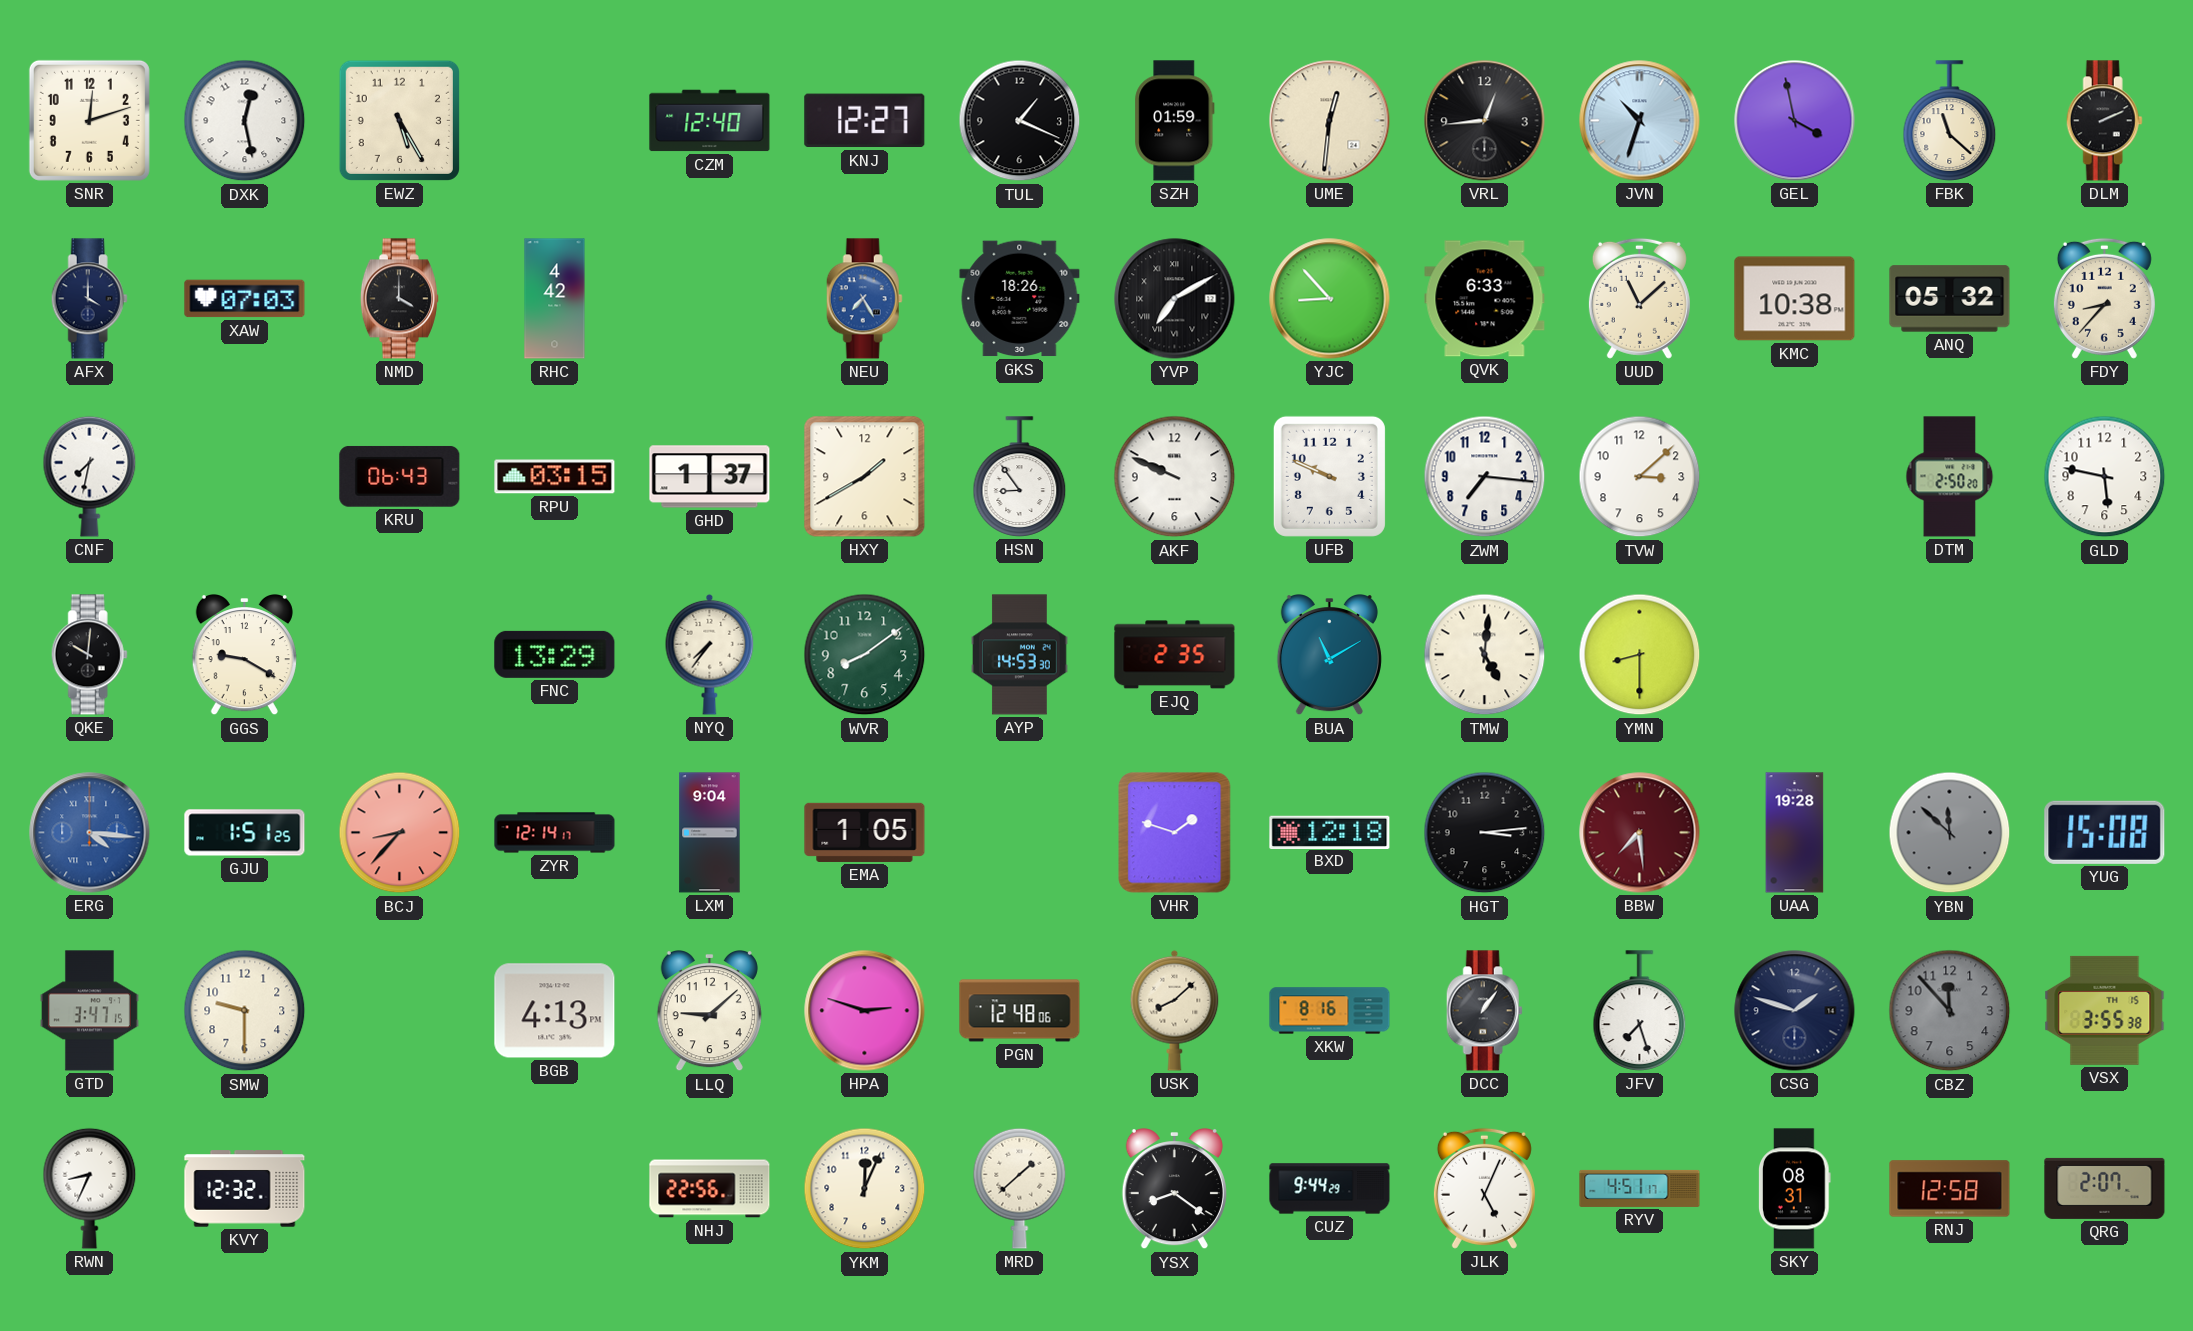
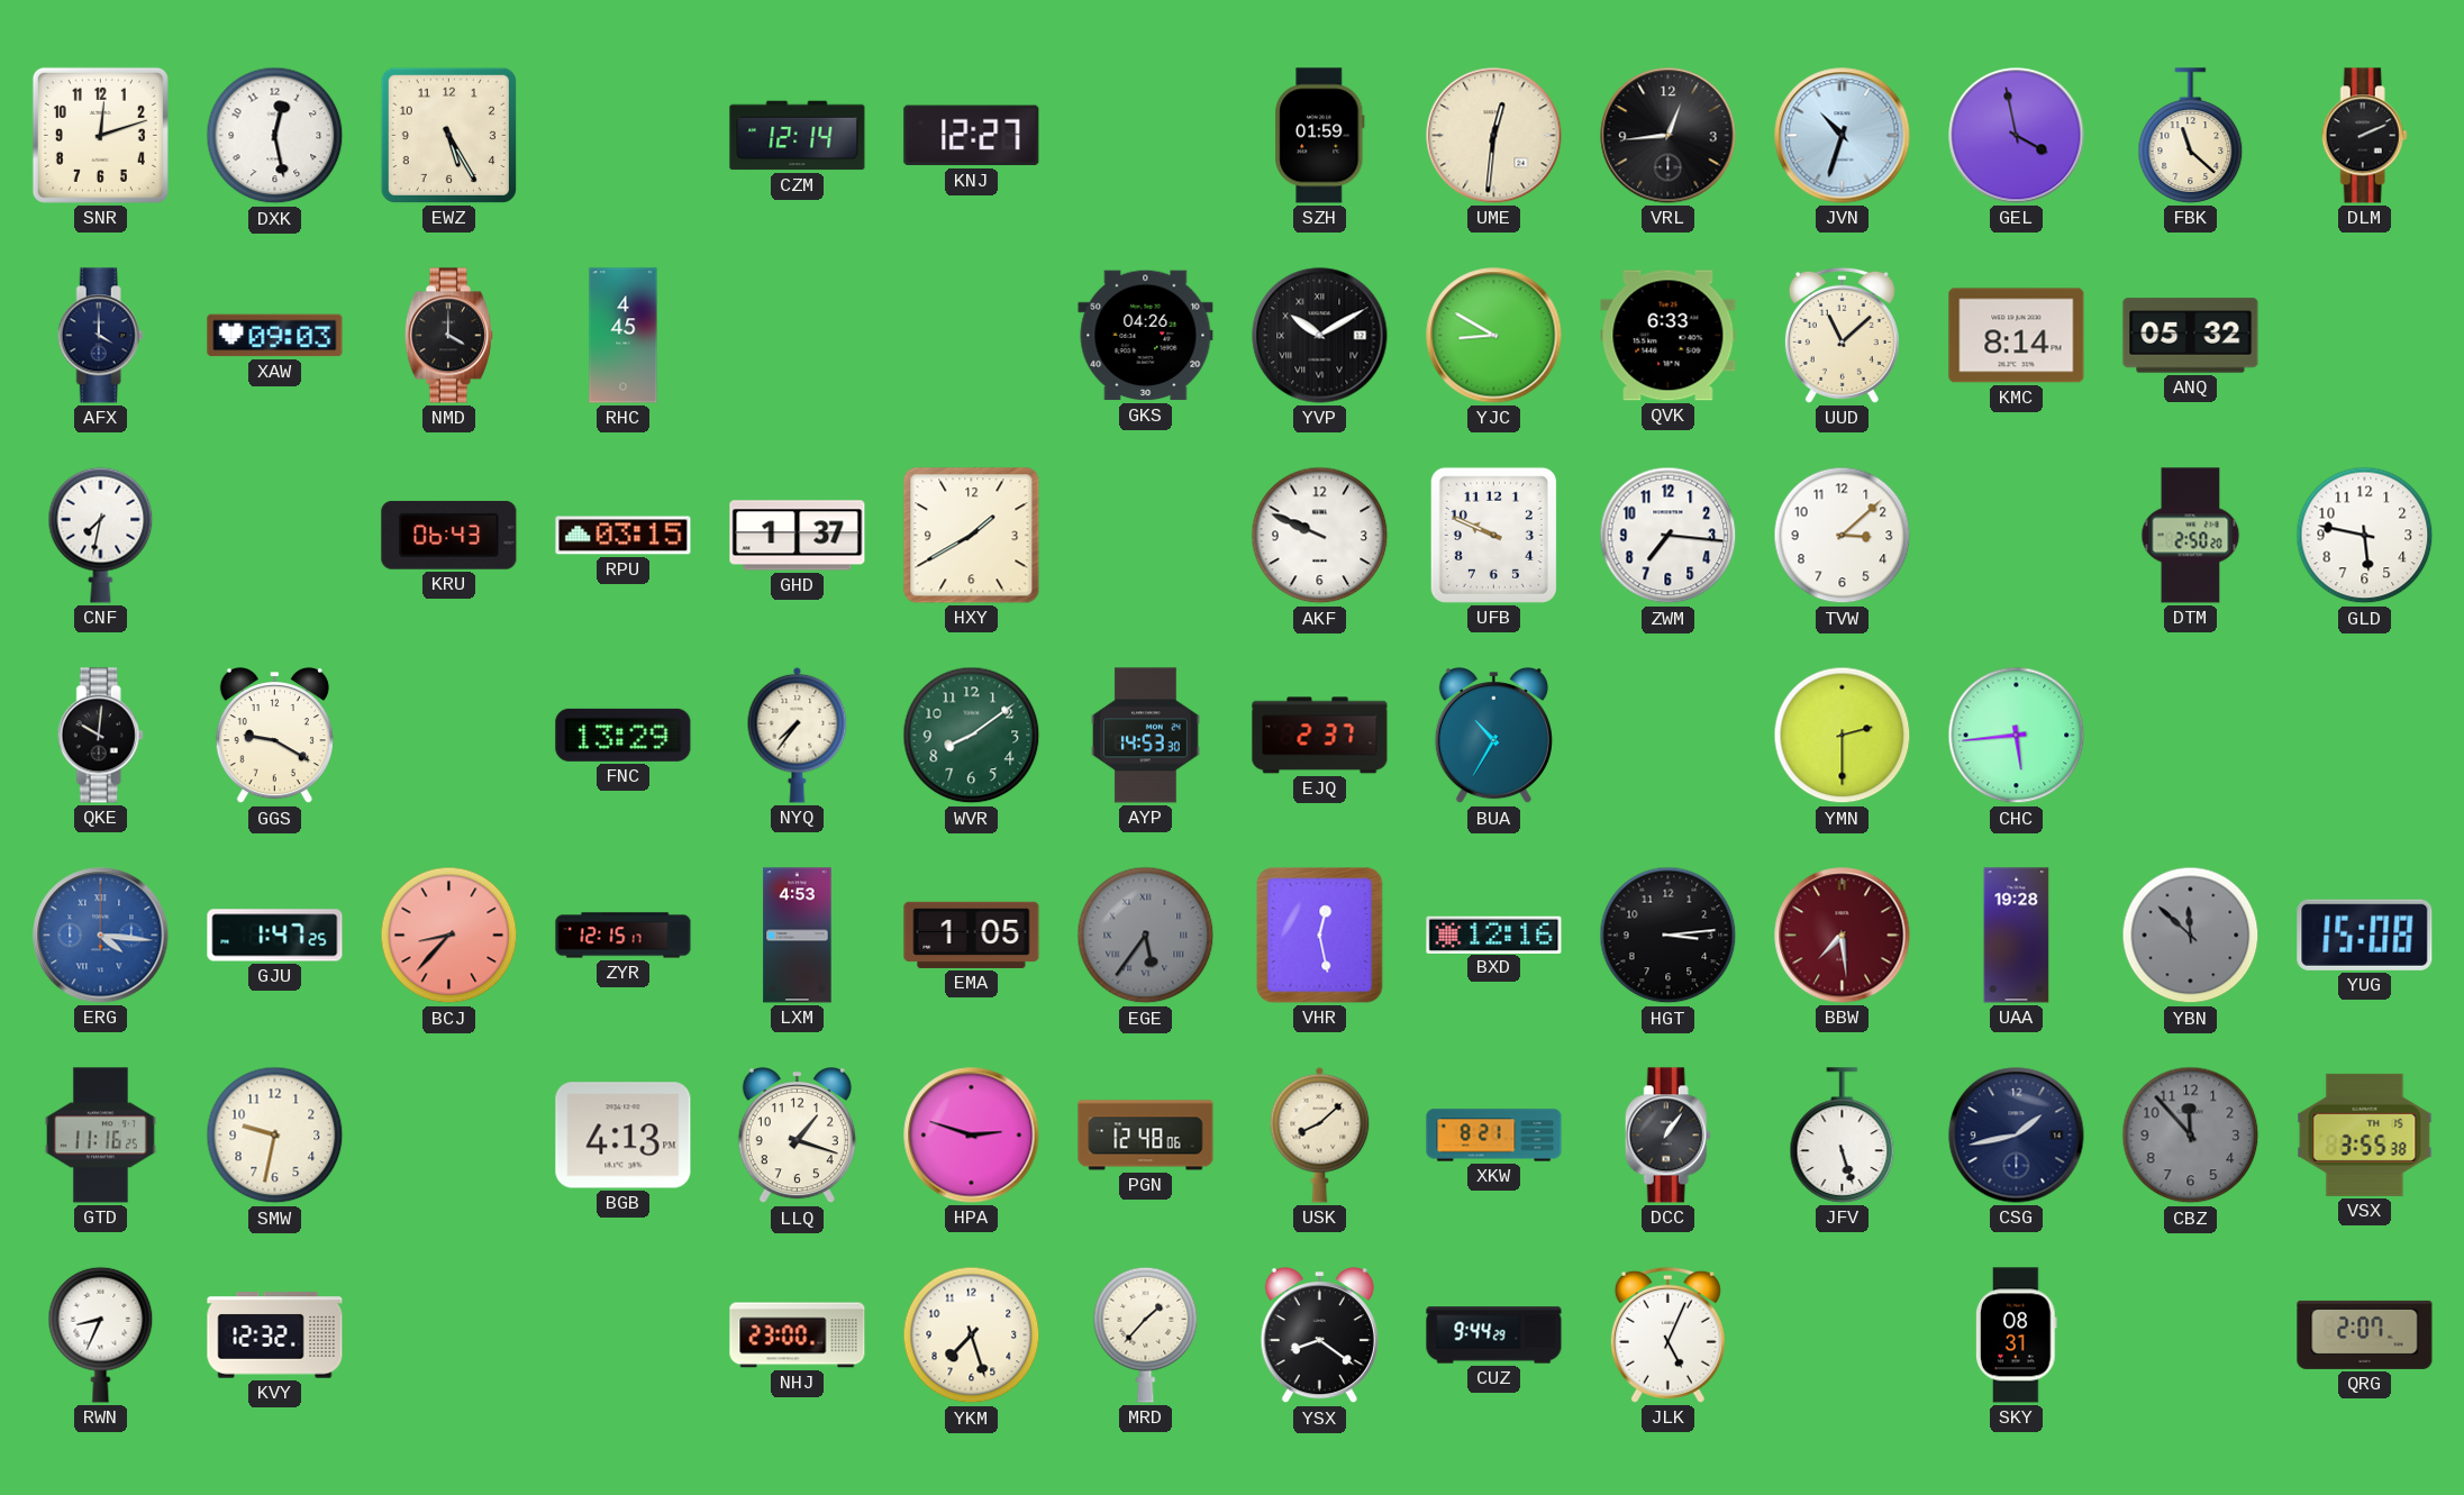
CZM: 12:40 -> 12:14
TUL: 1:19 -> none
XAW: 07:03 -> 09:03
RHC: 4:42 -> 4:45
NEU: 7:25 -> none
GKS: 18:26 -> 04:26
YVP: 7:10 -> 10:10
YJC: 8:53 -> 8:50
KMC: 10:38 -> 8:14
FDY: 8:37 -> none
HSN: 8:54 -> none
EJQ: 2:35 -> 2:37
BUA: 11:10 -> 10:35
TMW: 5:01 -> none
YMN: 8:30 -> 2:30
CHC: none -> 5:44
GJU: 1:51 -> 1:47
ZYR: 12:14 -> 12:15
LXM: 9:04 -> 4:53
EGE: none -> 5:36
VHR: 1:48 -> 12:28
BXD: 12:18 -> 12:16
GTD: 3:47 -> 11:16
SMW: 9:30 -> 9:32
LLQ: 9:08 -> 1:18
XKW: 8:16 -> 8:21
JFV: 7:27 -> 5:27
CSG: 1:48 -> 1:43
NHJ: 22:56 -> 23:00
YKM: 12:04 -> 7:27
MRD: 1:38 -> 1:37
RYV: 4:51 -> none
RNJ: 12:58 -> none
